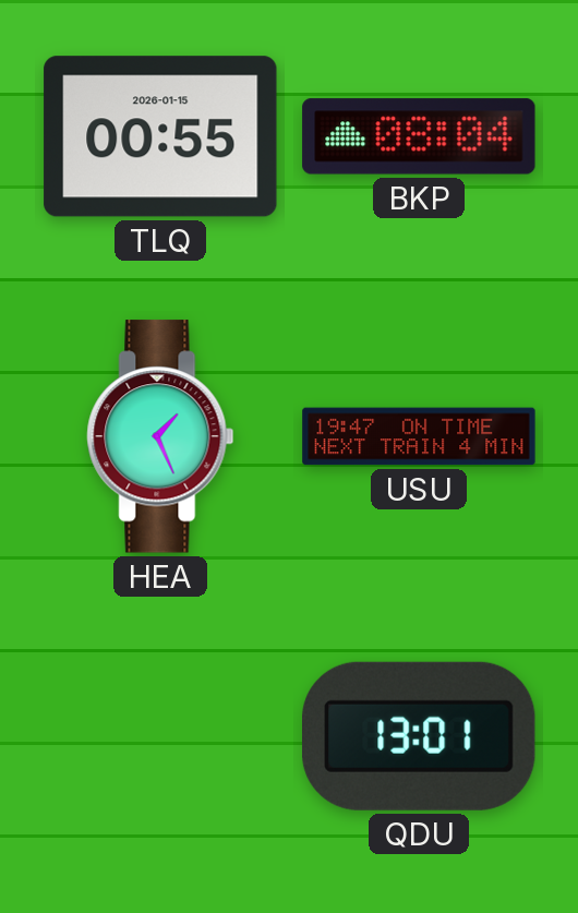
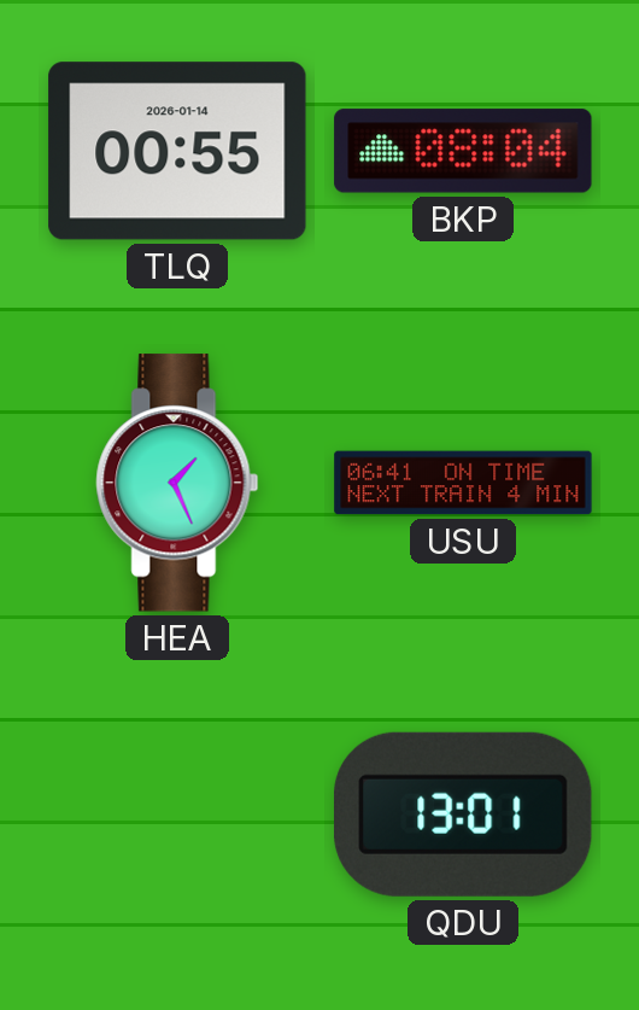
TLQ date: 2026-01-15 -> 2026-01-14
USU: 19:47 -> 06:41
